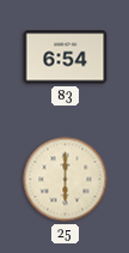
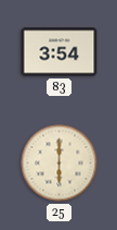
83: 6:54 -> 3:54
